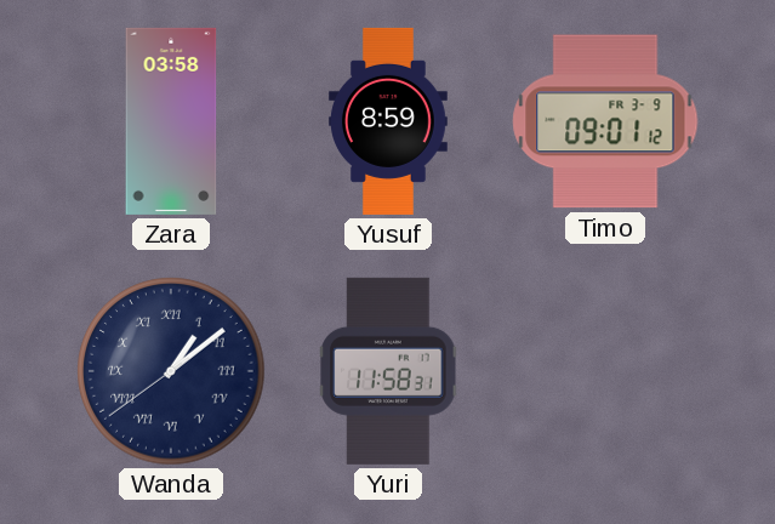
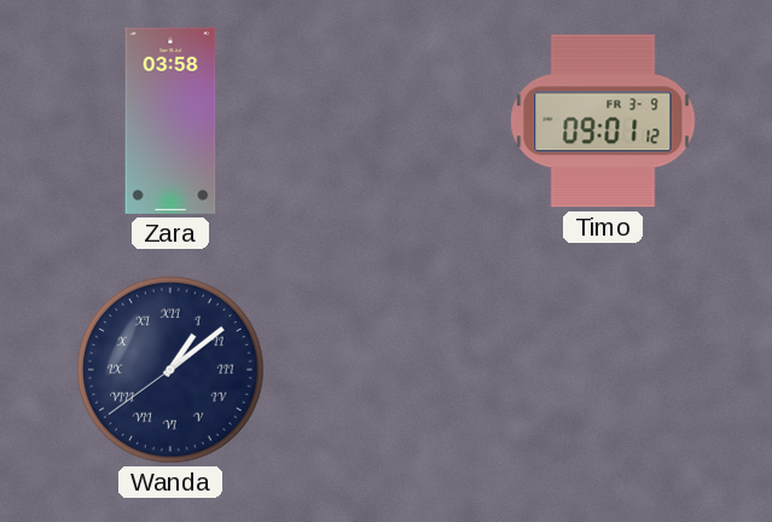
Yusuf: 8:59 -> none
Yuri: 11:58 -> none
